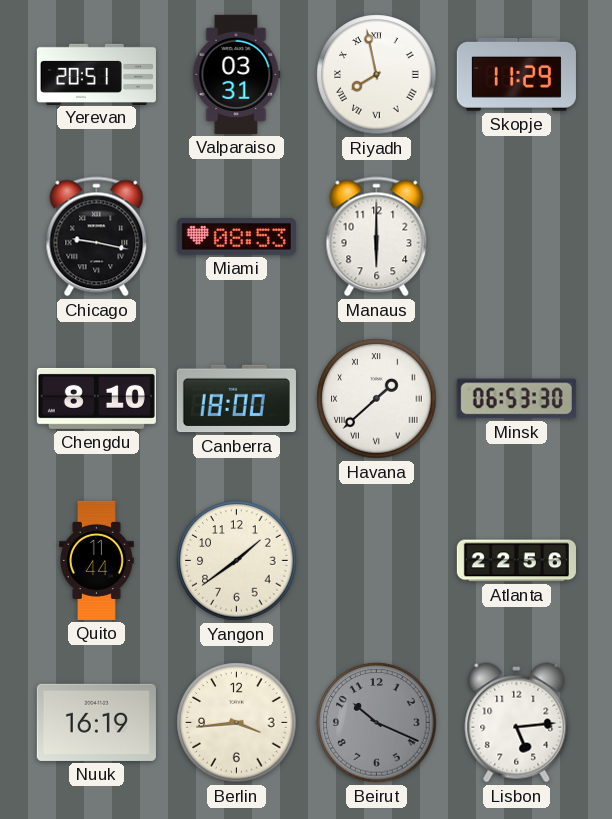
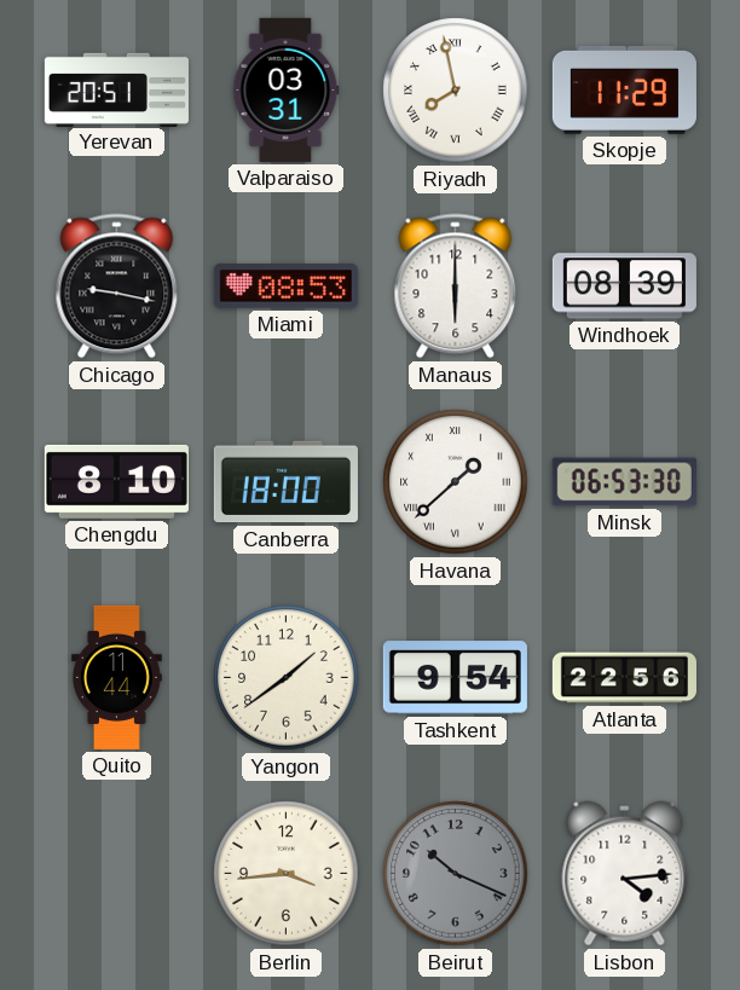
Windhoek: none -> 08:39
Tashkent: none -> 9:54
Nuuk: 16:19 -> none
Lisbon: 5:14 -> 4:14
